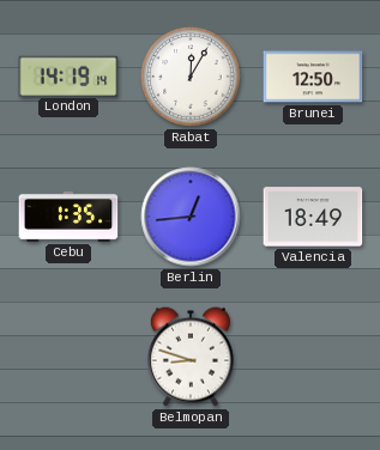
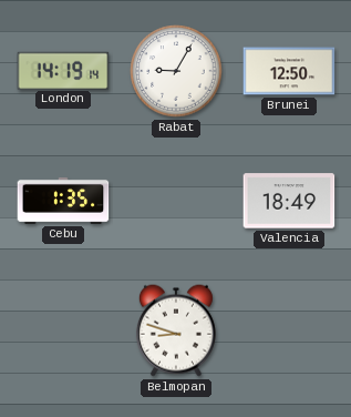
Rabat: 12:05 -> 9:05
Berlin: 12:44 -> none
